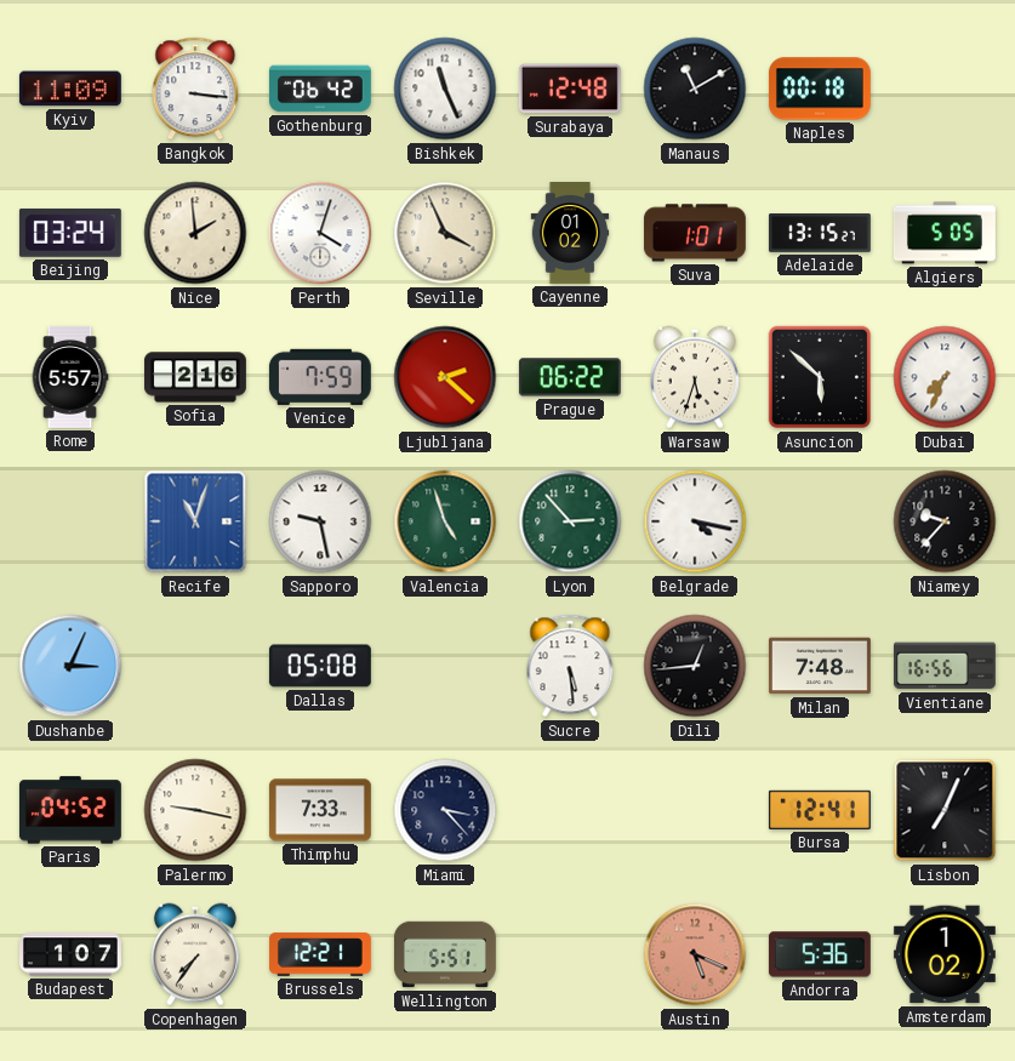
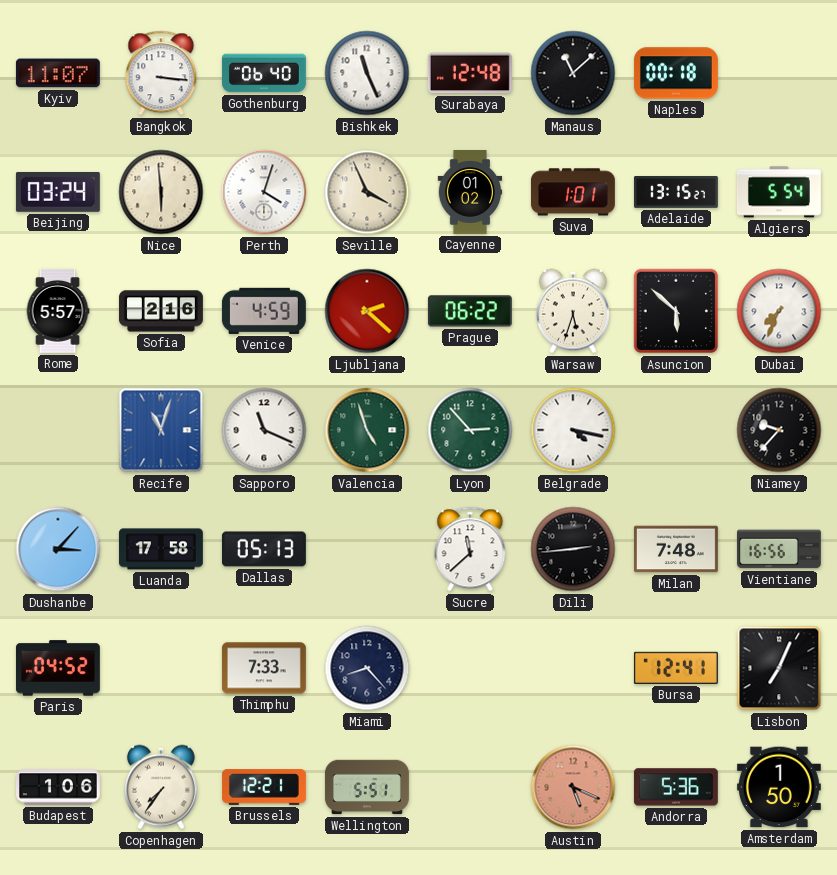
Kyiv: 11:09 -> 11:07
Gothenburg: 06:42 -> 06:40
Manaus: 11:10 -> 11:08
Nice: 1:59 -> 5:59
Algiers: 5:05 -> 5:54
Venice: 7:59 -> 4:59
Sapporo: 9:28 -> 11:19
Dushanbe: 3:04 -> 3:07
Luanda: none -> 17:58
Dallas: 05:08 -> 05:13
Sucre: 5:29 -> 11:38
Dili: 12:44 -> 2:44
Palermo: 9:17 -> none
Miami: 3:23 -> 8:23
Budapest: 1:07 -> 1:06
Amsterdam: 1:02 -> 1:50
